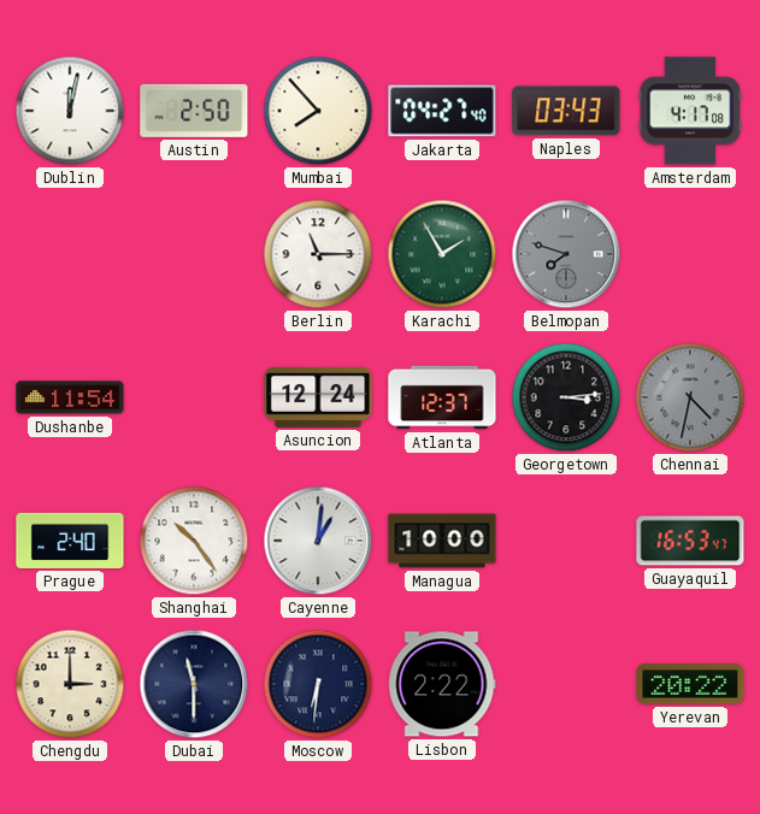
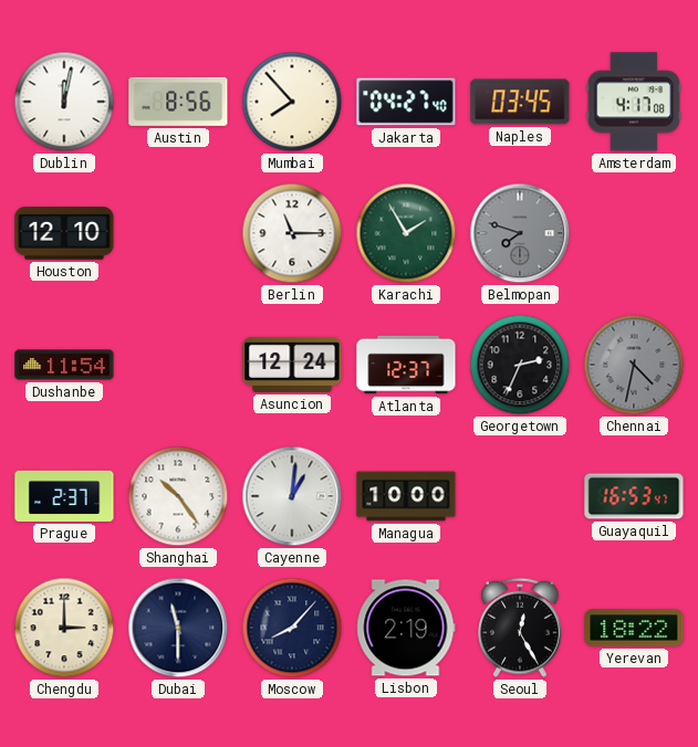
Austin: 2:50 -> 8:56
Naples: 03:43 -> 03:45
Houston: none -> 12:10
Georgetown: 3:14 -> 2:34
Prague: 2:40 -> 2:37
Moscow: 6:31 -> 8:07
Lisbon: 2:22 -> 2:19
Seoul: none -> 12:25
Yerevan: 20:22 -> 18:22
